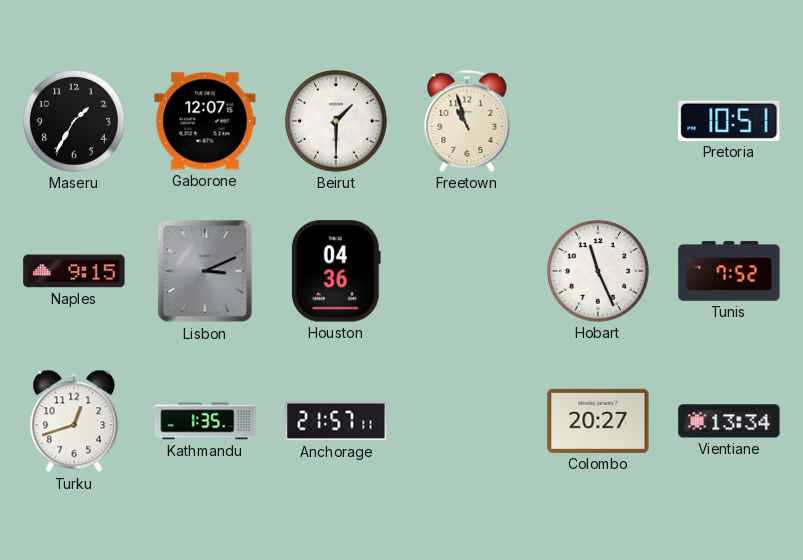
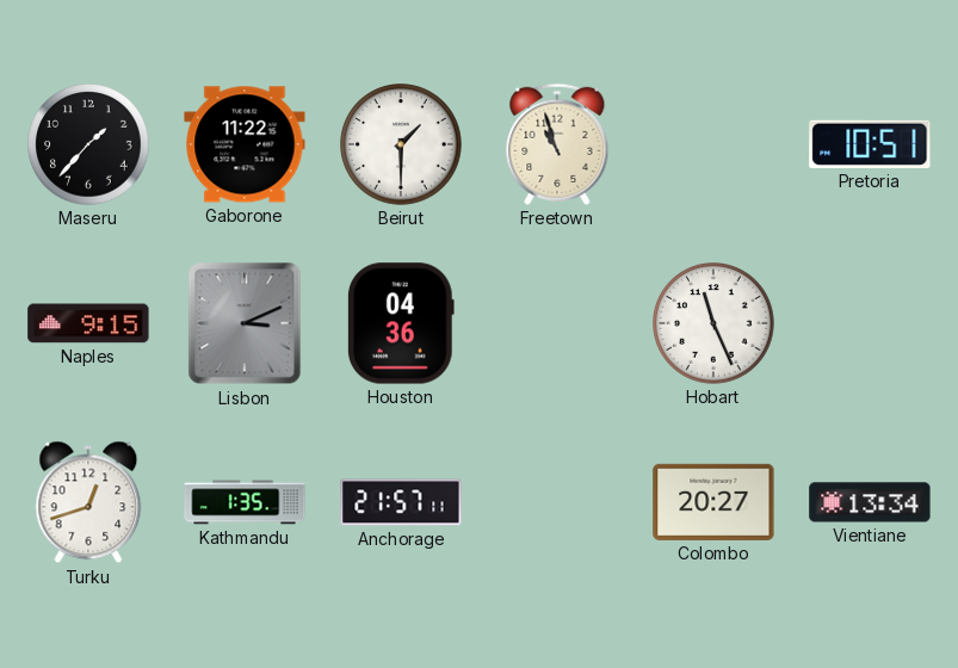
Maseru: 1:35 -> 1:37
Gaborone: 12:07 -> 11:22
Tunis: 7:52 -> none
